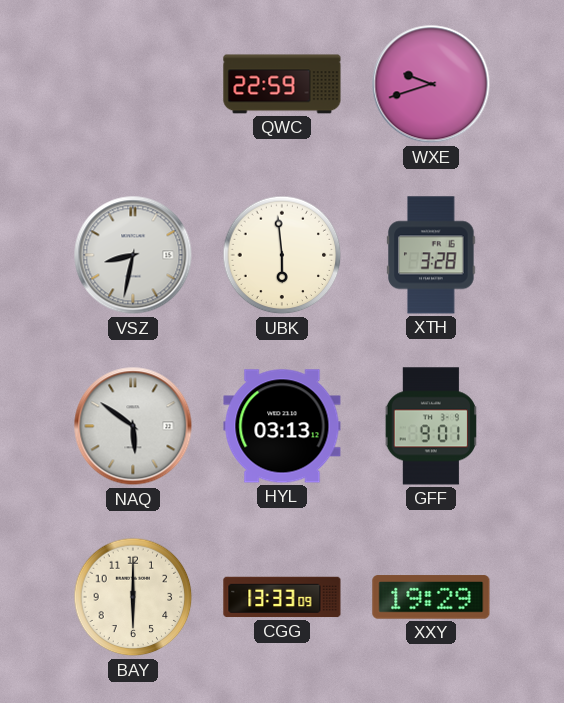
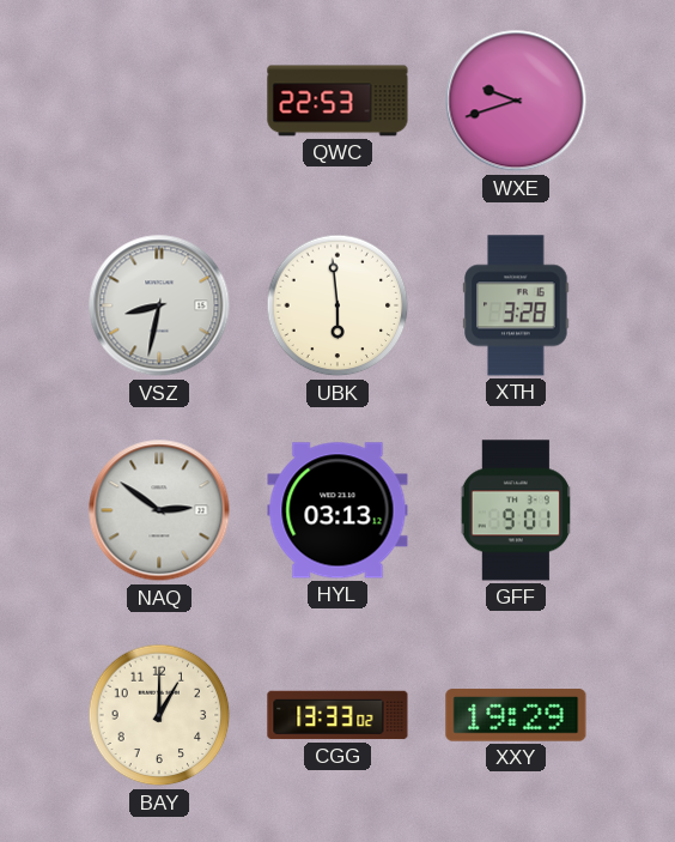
QWC: 22:59 -> 22:53
NAQ: 5:51 -> 2:51
BAY: 6:00 -> 1:00
CGG: 13:33:09 -> 13:33:02
